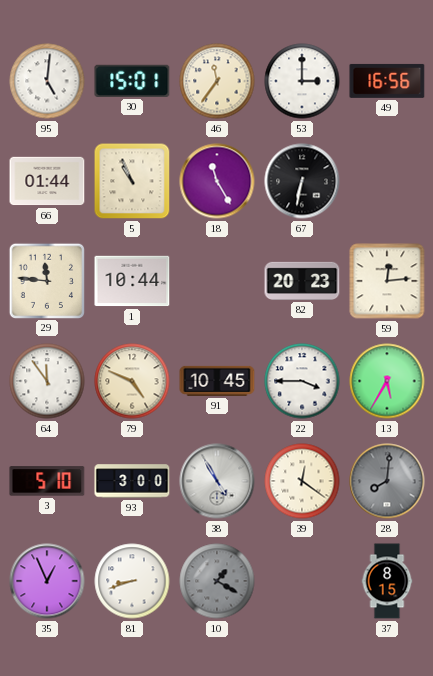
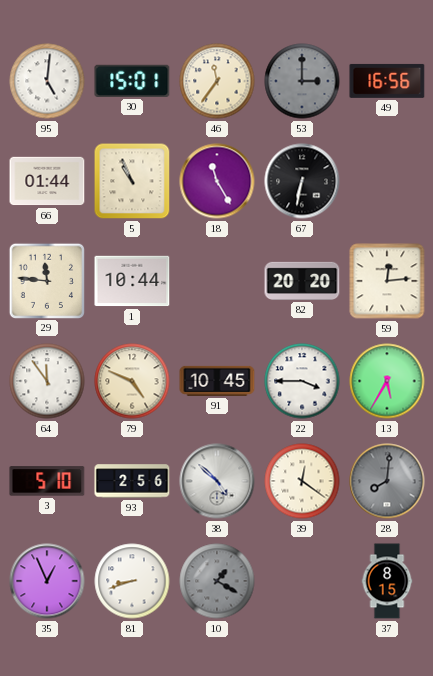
53 dial: white -> grey
82: 20:23 -> 20:20
93: 3:00 -> 2:56
38: 4:55 -> 4:52
